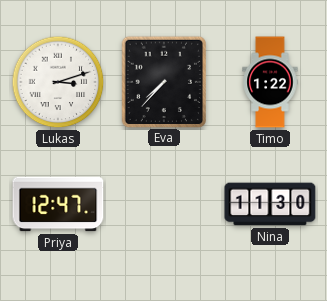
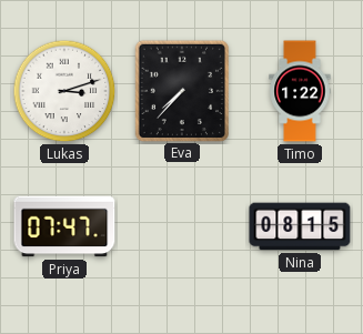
Priya: 12:47 -> 07:47
Nina: 11:30 -> 08:15
